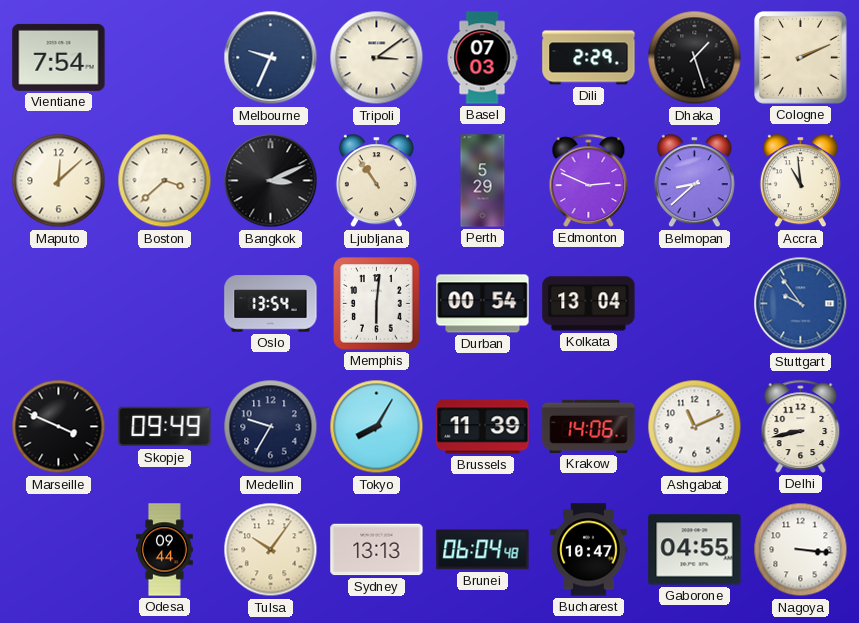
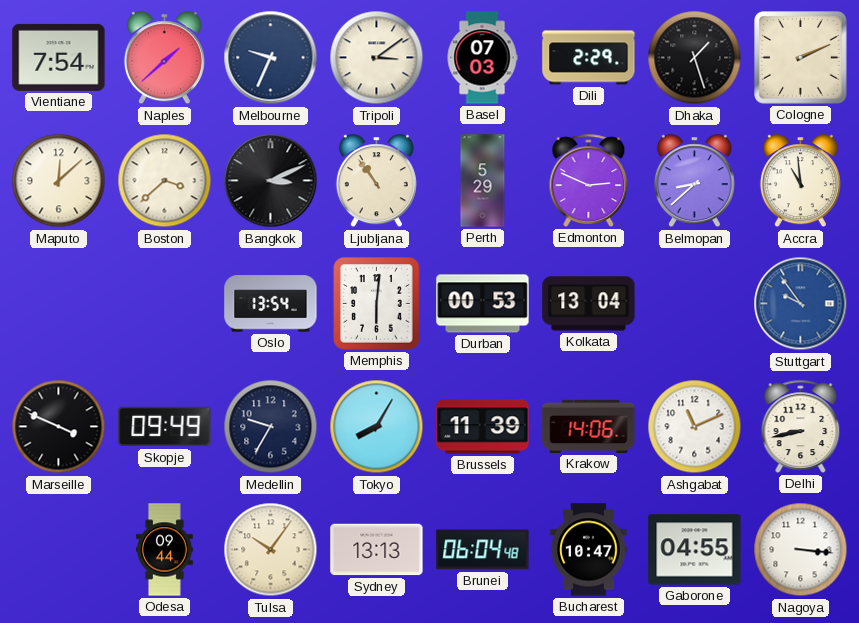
Naples: none -> 1:38
Durban: 00:54 -> 00:53
